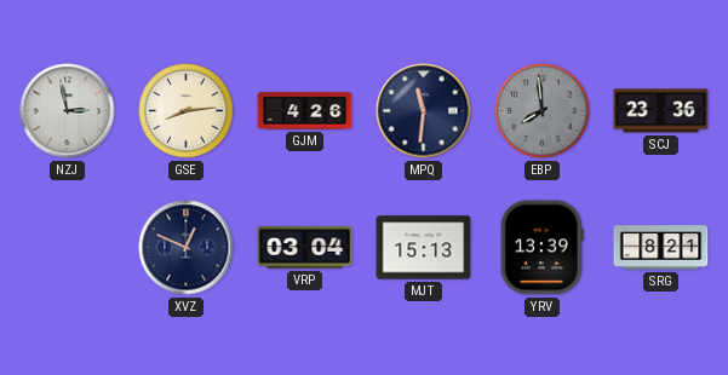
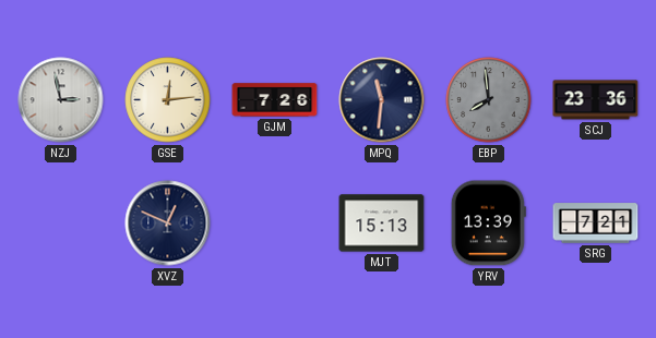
GSE: 8:14 -> 12:14
GJM: 4:26 -> 7:26
VRP: 03:04 -> none
SRG: 8:21 -> 7:21
